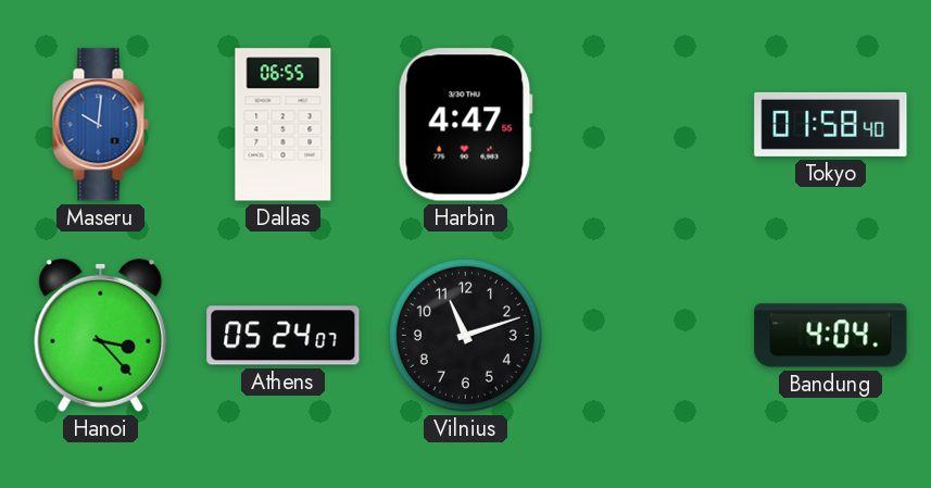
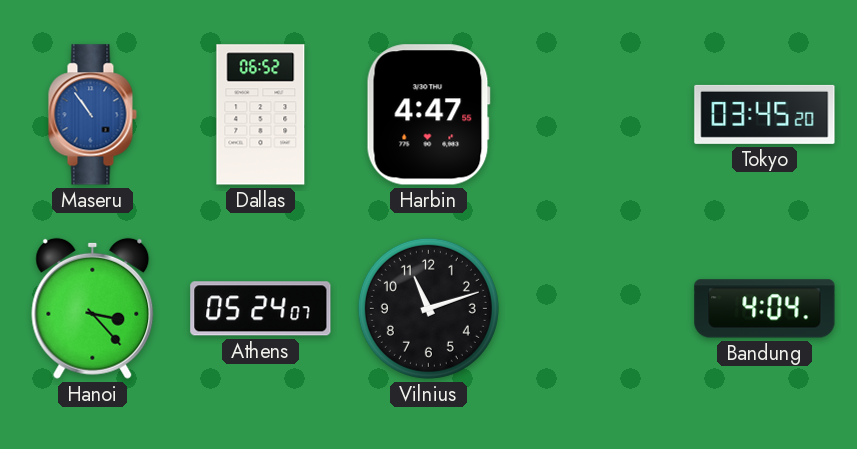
Maseru: 10:01 -> 10:54
Dallas: 06:55 -> 06:52
Tokyo: 01:58 -> 03:45
